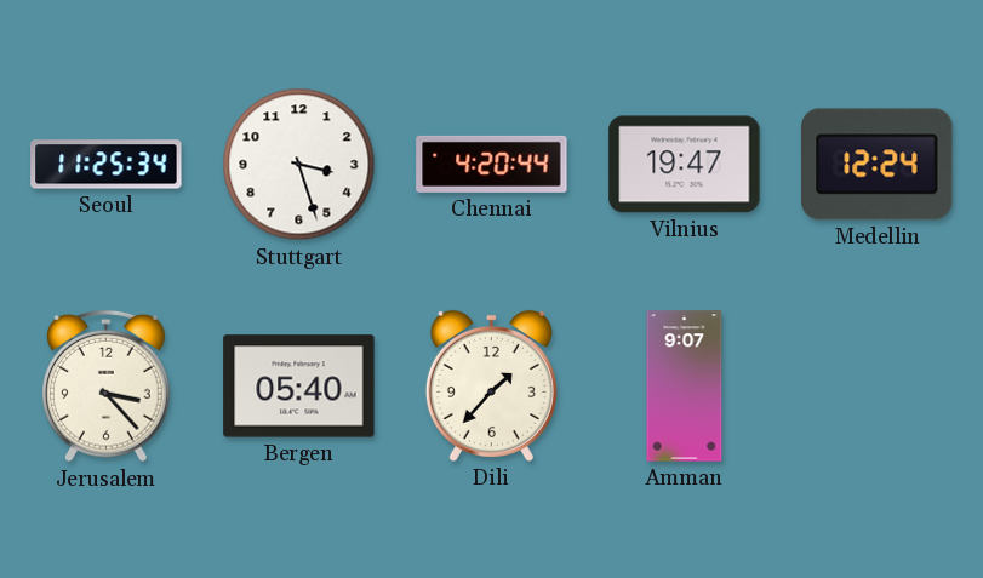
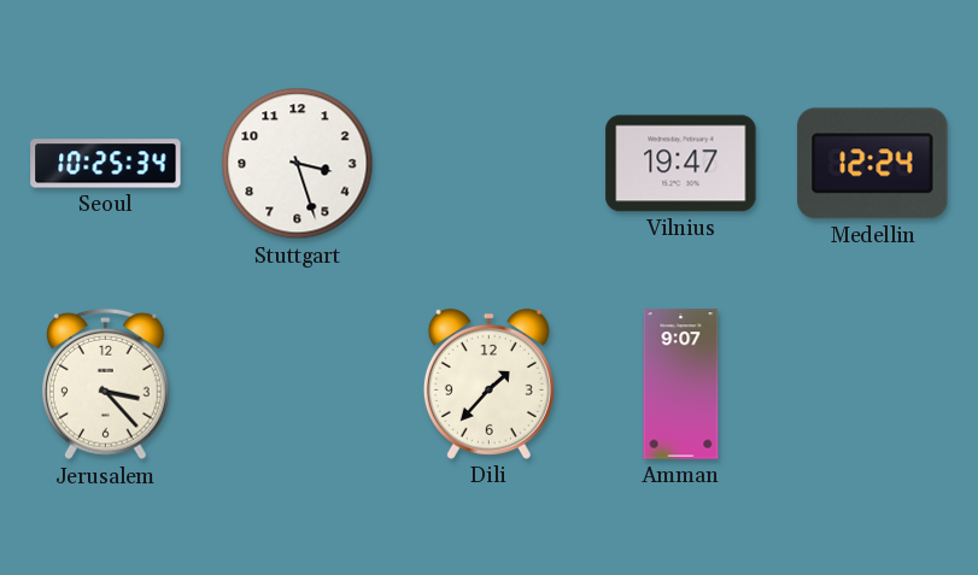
Seoul: 11:25 -> 10:25
Chennai: 4:20 -> none
Bergen: 05:40 -> none
